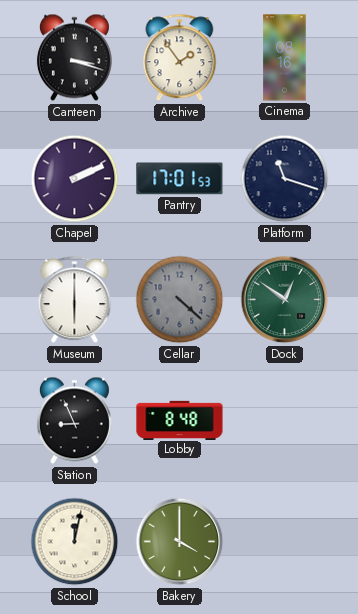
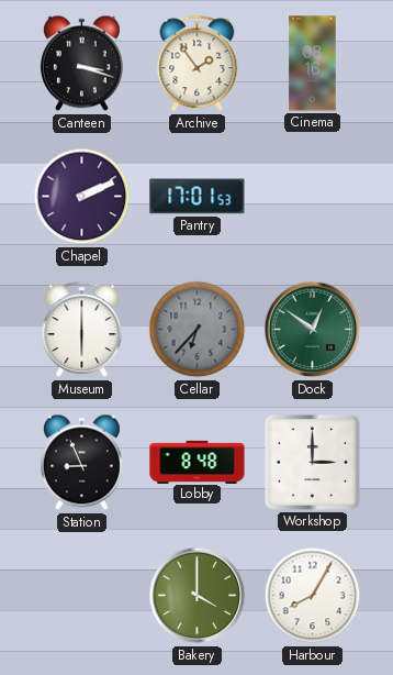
Platform: 11:18 -> none
Cellar: 4:22 -> 6:37
Workshop: none -> 3:00
School: 12:02 -> none
Harbour: none -> 8:05
